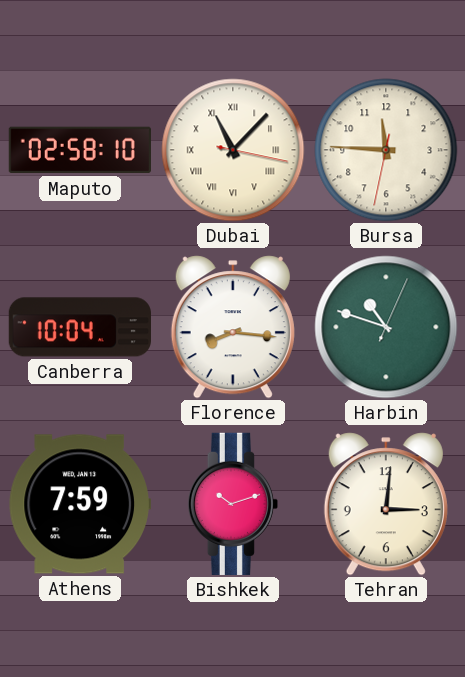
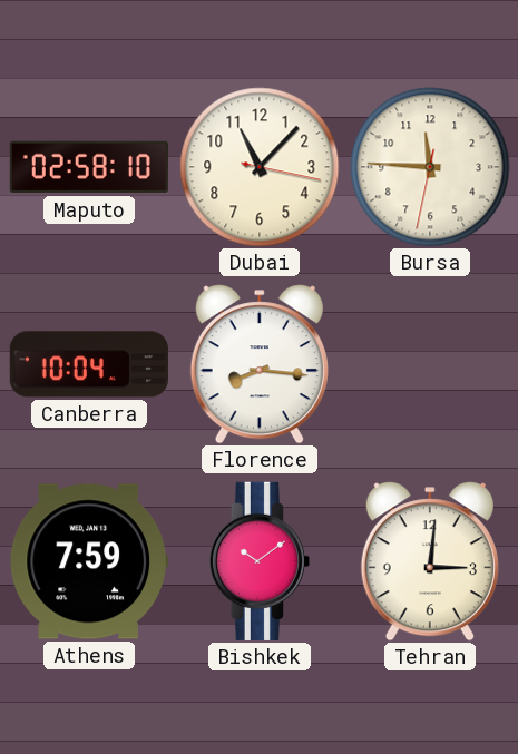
Dubai numerals: Roman -> Arabic
Harbin: 10:48 -> none
Bishkek: 10:12 -> 10:09
